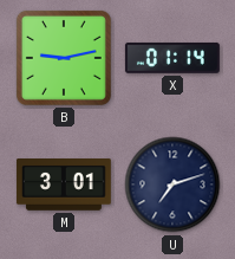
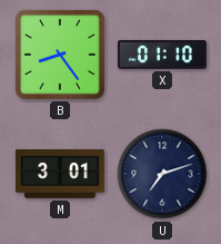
B: 9:13 -> 8:24
X: 01:14 -> 01:10
